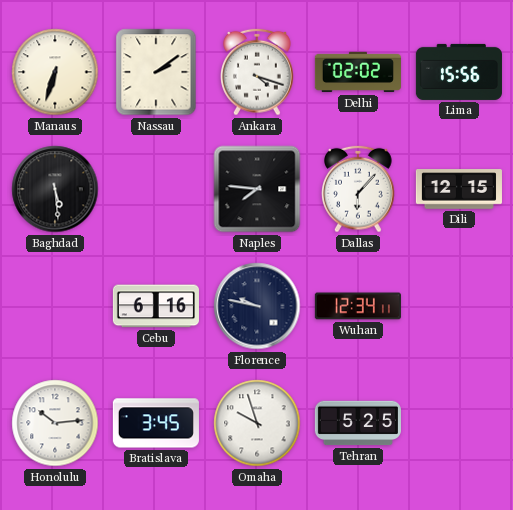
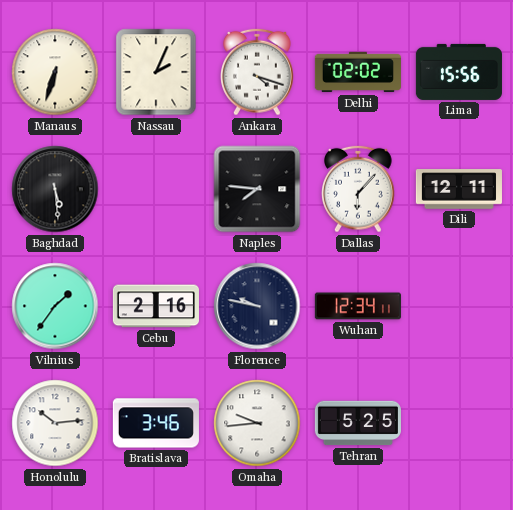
Nassau: 2:09 -> 2:04
Dili: 12:15 -> 12:11
Vilnius: none -> 1:36
Cebu: 6:16 -> 2:16
Bratislava: 3:45 -> 3:46
Omaha: 9:57 -> 9:44
